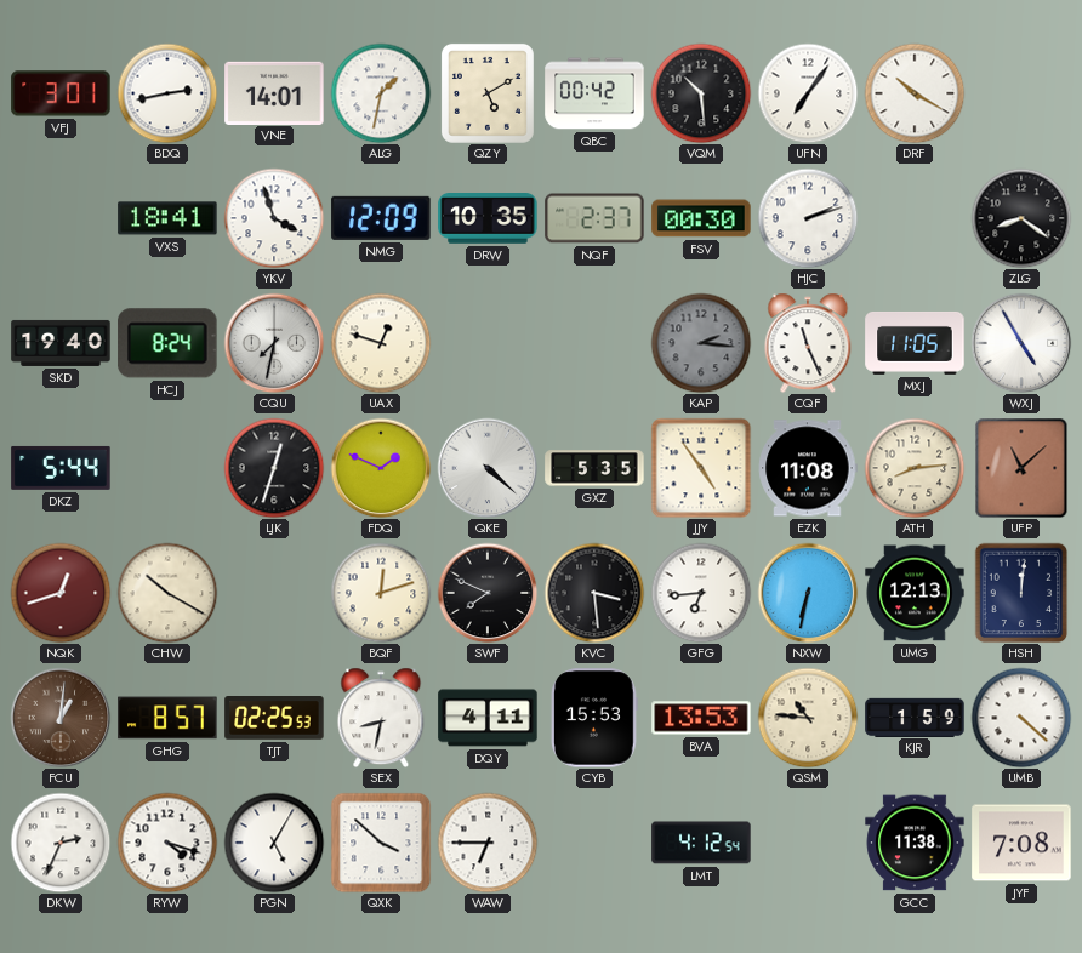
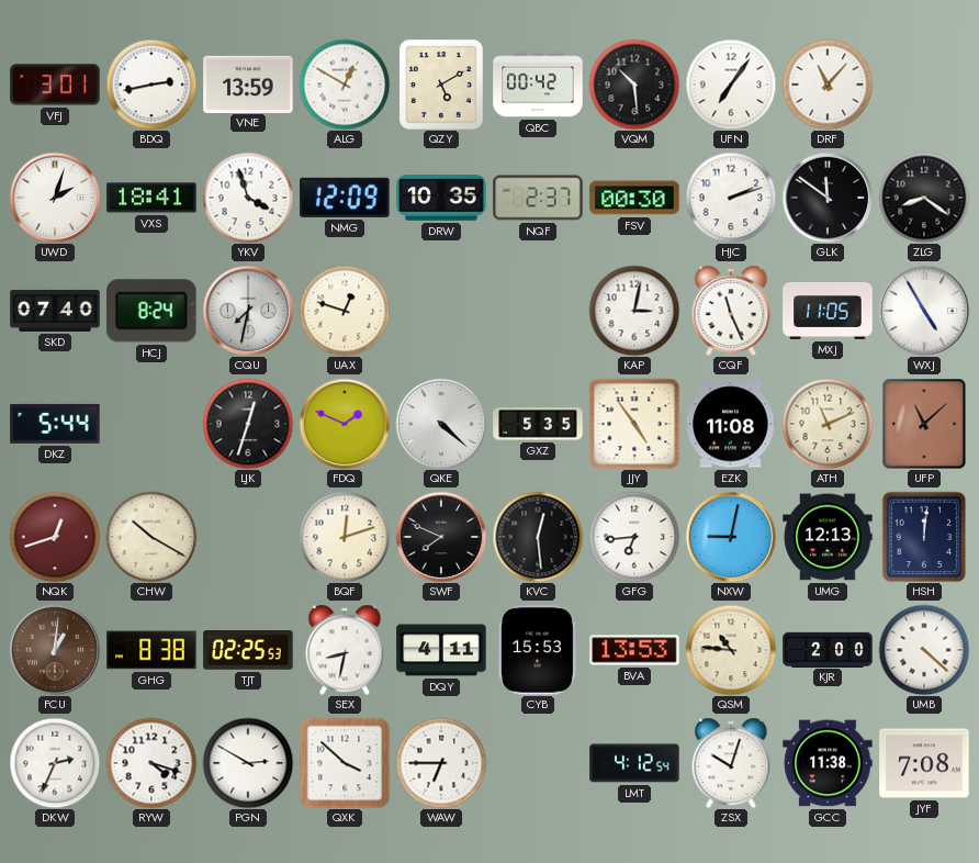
VNE: 14:01 -> 13:59
ALG: 1:32 -> 12:50
DRF: 10:20 -> 11:07
UWD: none -> 2:03
GLK: none -> 11:51
SKD: 19:40 -> 07:40
KAP: 2:16 -> 3:02
KAP dial: grey -> white
ATH: 8:14 -> 11:11
KVC: 3:29 -> 12:29
NXW: 6:32 -> 9:02
GHG: 8:57 -> 8:38
KJR: 1:59 -> 2:00
PGN: 5:05 -> 2:50
ZSX: none -> 10:03
